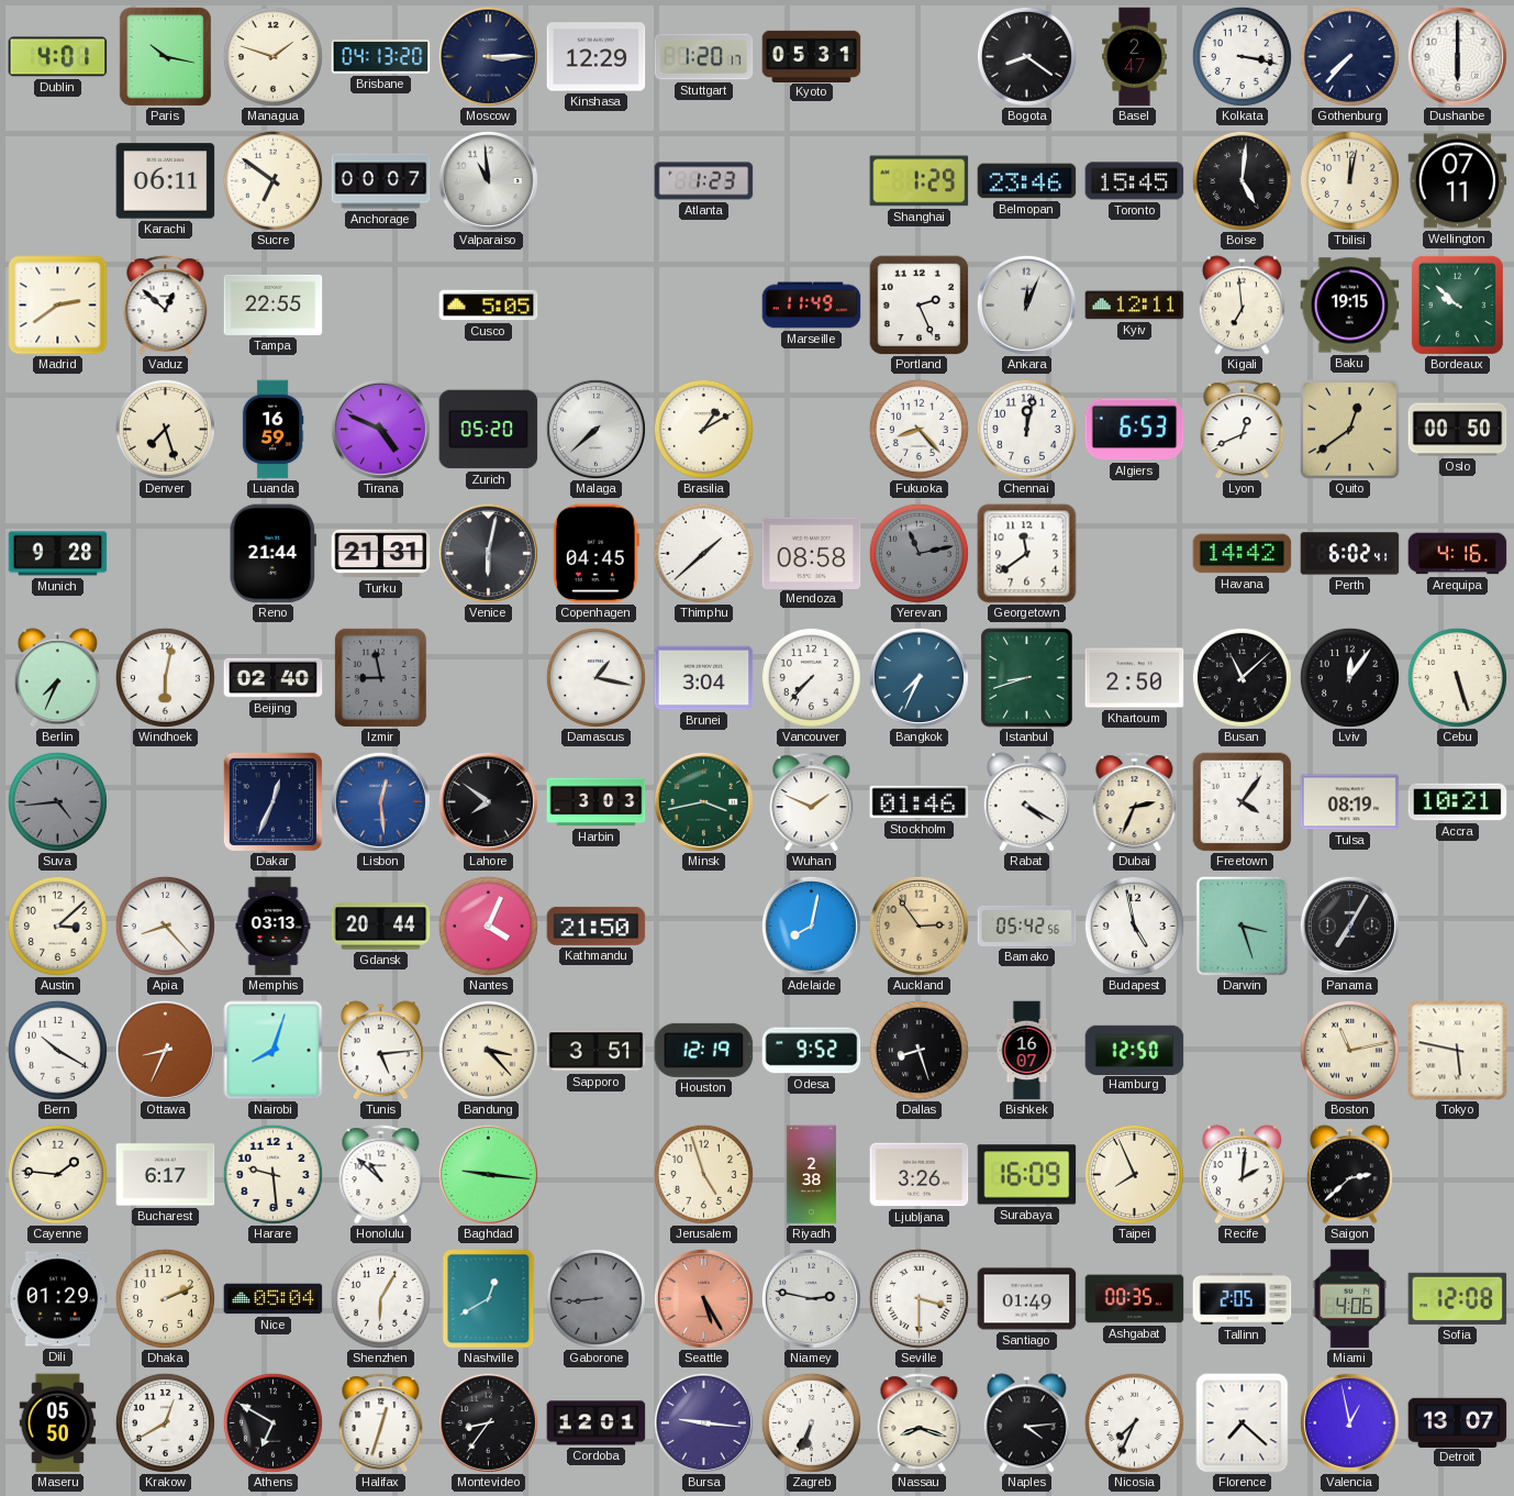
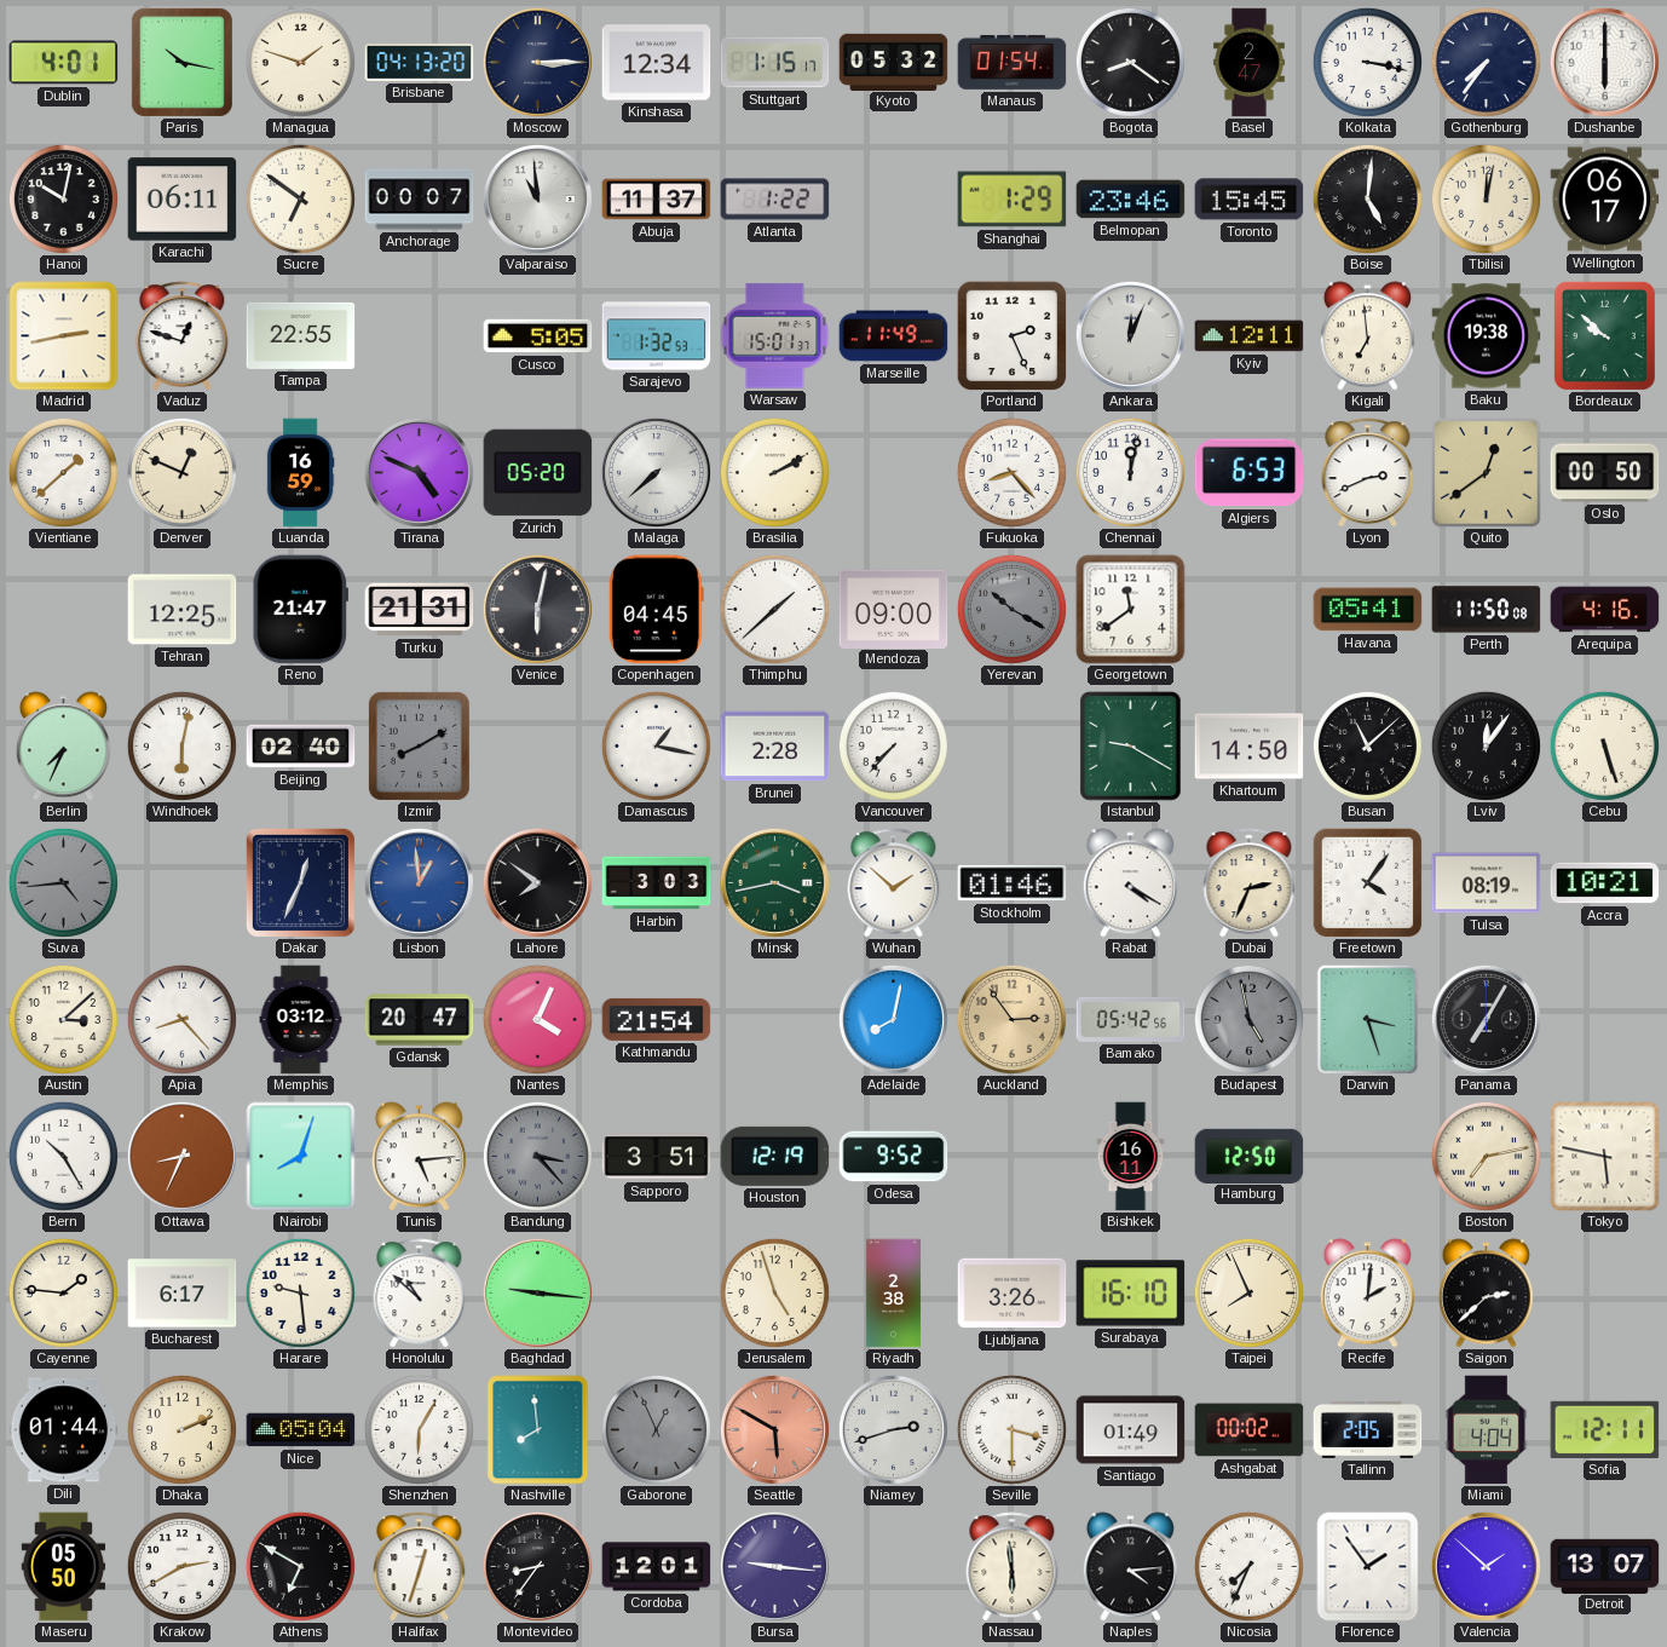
Kinshasa: 12:29 -> 12:34
Stuttgart: 1:20 -> 1:15
Kyoto: 05:31 -> 05:32
Manaus: none -> 01:54
Gothenburg: 7:37 -> 7:36
Hanoi: none -> 10:02
Abuja: none -> 11:37
Atlanta: 1:23 -> 1:22
Wellington: 07:11 -> 06:17
Madrid: 2:39 -> 2:43
Vaduz: 12:52 -> 12:48
Sarajevo: none -> 1:32
Warsaw: none -> 15:01
Baku: 19:15 -> 19:38
Vientiane: none -> 1:38
Denver: 7:27 -> 12:49
Brasilia: 1:10 -> 2:10
Lyon: 12:41 -> 2:41
Munich: 9:28 -> none
Tehran: none -> 12:25
Reno: 21:44 -> 21:47
Mendoza: 08:58 -> 09:00
Yerevan: 11:13 -> 10:20
Havana: 14:42 -> 05:41
Perth: 6:02 -> 11:50
Izmir: 8:58 -> 8:10
Brunei: 3:04 -> 2:28
Bangkok: 7:34 -> none
Istanbul: 8:42 -> 9:20
Khartoum: 2:50 -> 14:50
Lisbon: 12:29 -> 12:59
Wuhan: 1:49 -> 1:52
Memphis: 03:13 -> 03:12
Gdansk: 20:44 -> 20:47
Kathmandu: 21:50 -> 21:54
Budapest dial: white -> grey
Bern: 10:20 -> 10:25
Bandung dial: cream -> grey
Dallas: 8:27 -> none
Bishkek: 16:07 -> 16:11
Boston: 11:13 -> 7:13
Surabaya: 16:09 -> 16:10
Dili: 01:29 -> 01:44
Nashville: 12:40 -> 7:59
Gaborone: 8:44 -> 12:56
Seattle: 5:25 -> 5:50
Niamey: 2:47 -> 2:42
Ashgabat: 00:35 -> 00:02
Miami: 4:06 -> 4:04
Sofia: 12:08 -> 12:11
Krakow: 12:40 -> 2:40
Zagreb: 6:34 -> none
Nassau: 8:18 -> 5:59
Florence: 7:22 -> 1:54
Valencia: 12:58 -> 1:52
